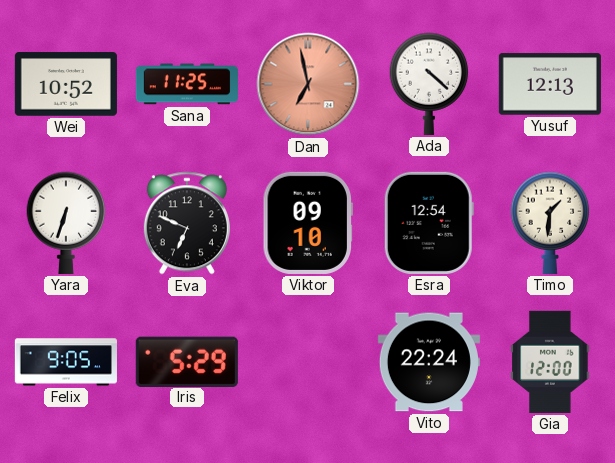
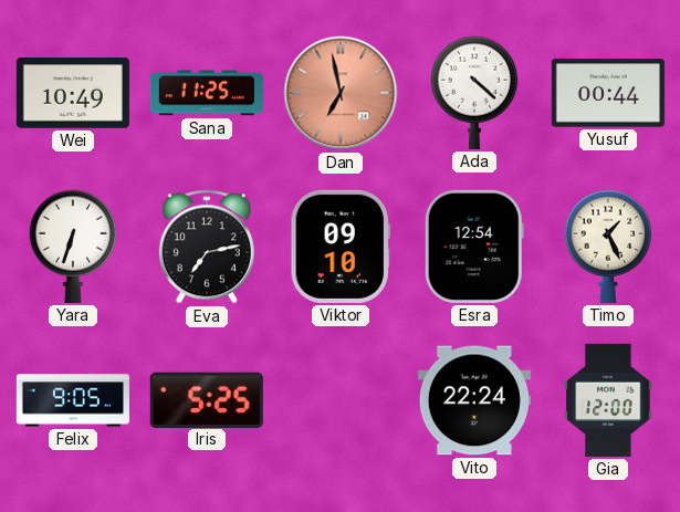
Wei: 10:52 -> 10:49
Yusuf: 12:13 -> 00:44
Eva: 6:49 -> 7:13
Timo: 1:31 -> 1:26
Iris: 5:29 -> 5:25
